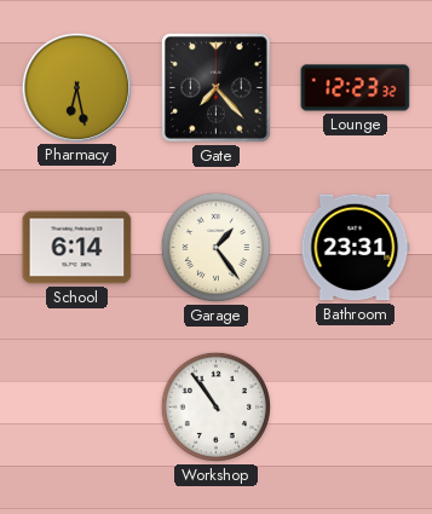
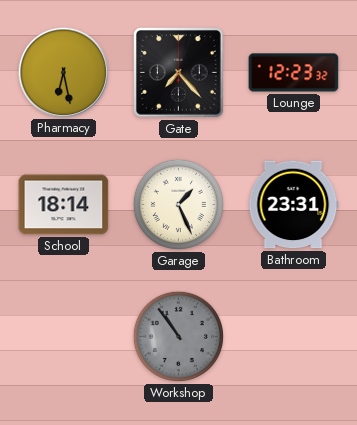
School: 6:14 -> 18:14
Garage: 1:24 -> 1:26
Workshop dial: white -> grey
